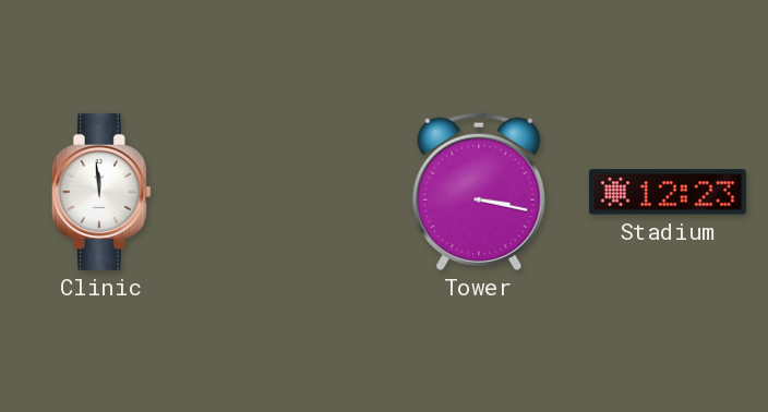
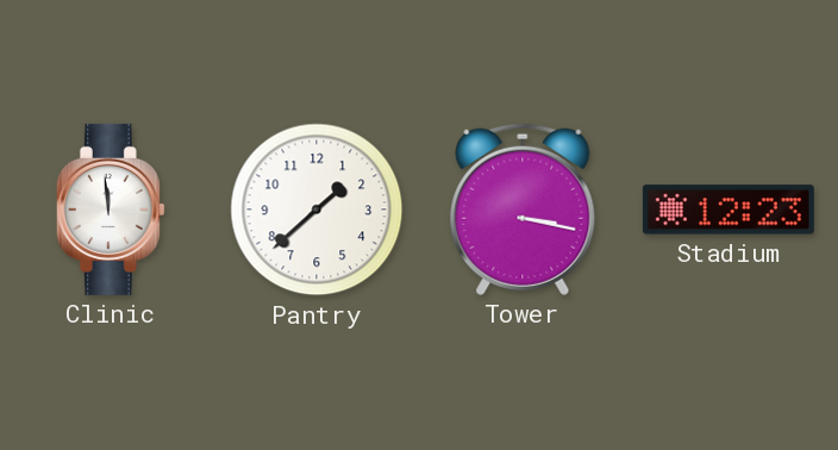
Pantry: none -> 1:38
